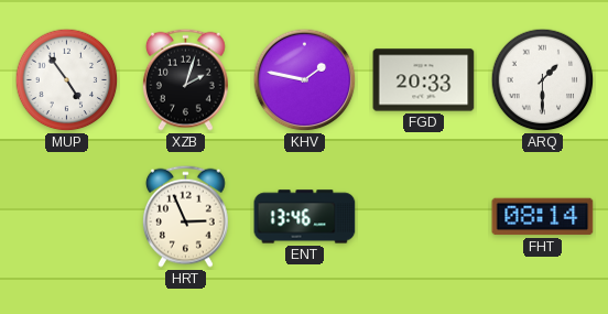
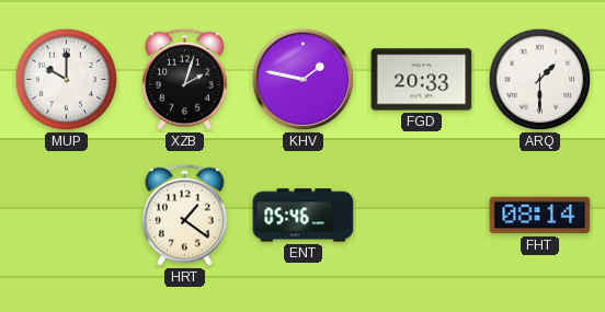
MUP: 4:54 -> 10:00
HRT: 2:56 -> 1:21
ENT: 13:46 -> 05:46
